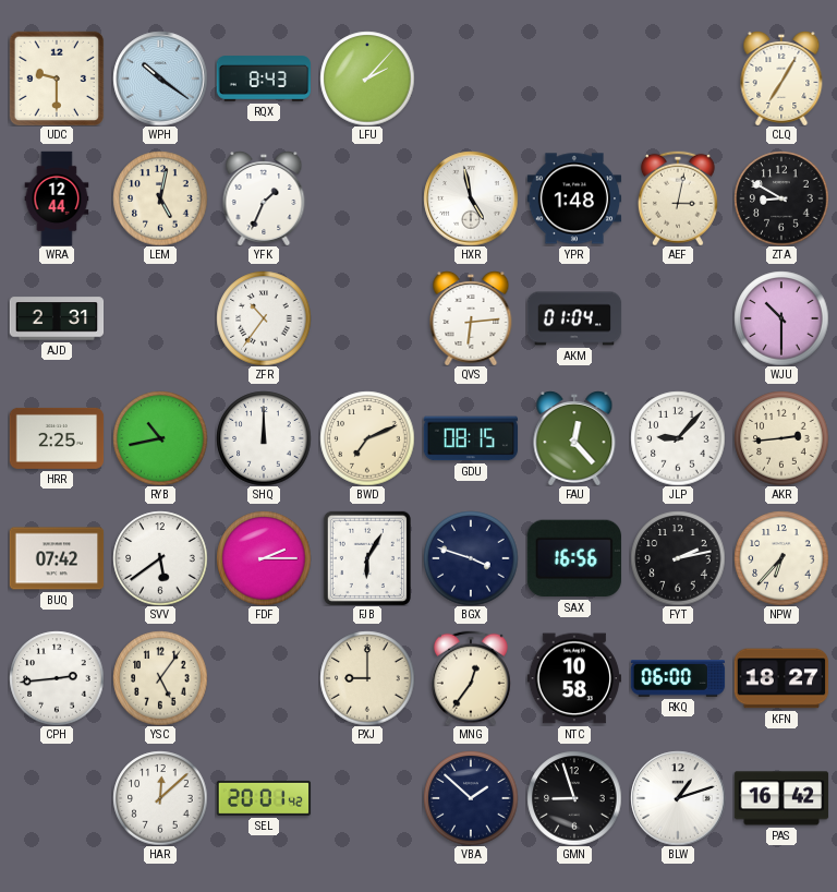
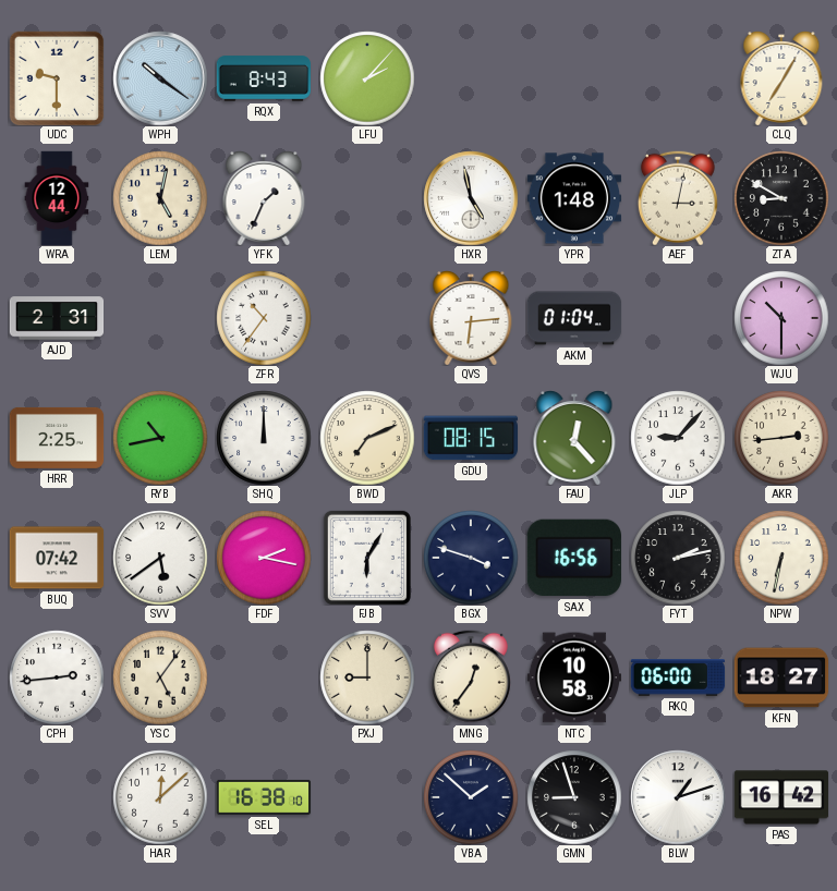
FDF: 2:15 -> 2:17
NPW: 6:37 -> 6:32
SEL: 20:01 -> 16:38
